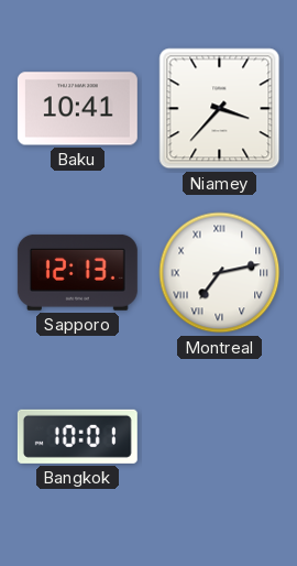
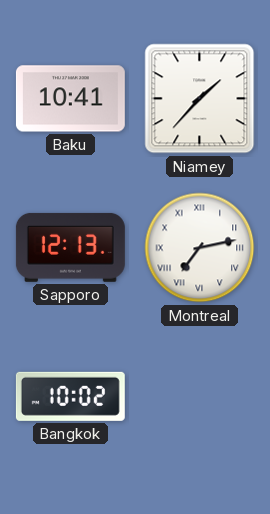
Niamey: 3:37 -> 1:37
Bangkok: 10:01 -> 10:02
